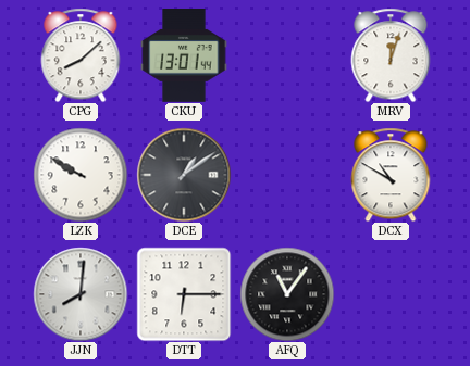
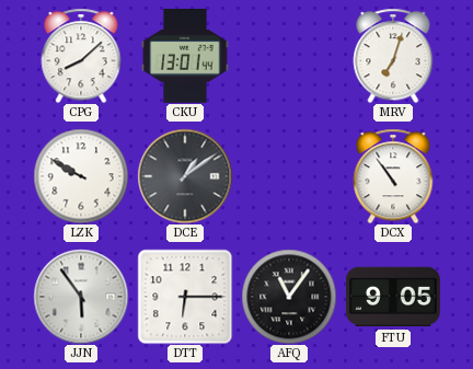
MRV: 12:03 -> 7:03
DCX: 10:50 -> 10:54
JJN: 8:01 -> 5:54
FTU: none -> 9:05
